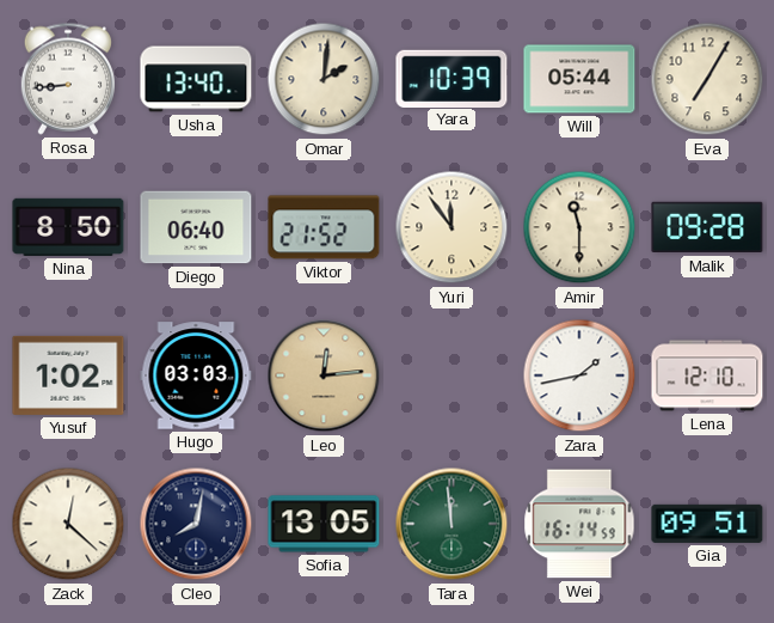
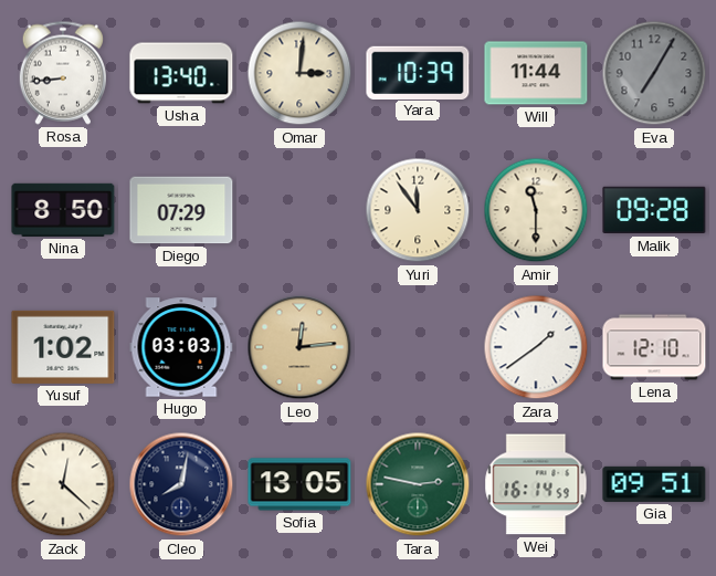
Omar: 2:01 -> 3:01
Will: 05:44 -> 11:44
Eva dial: cream -> grey
Diego: 06:40 -> 07:29
Viktor: 21:52 -> none
Zara: 1:43 -> 1:39
Tara: 11:59 -> 2:47
